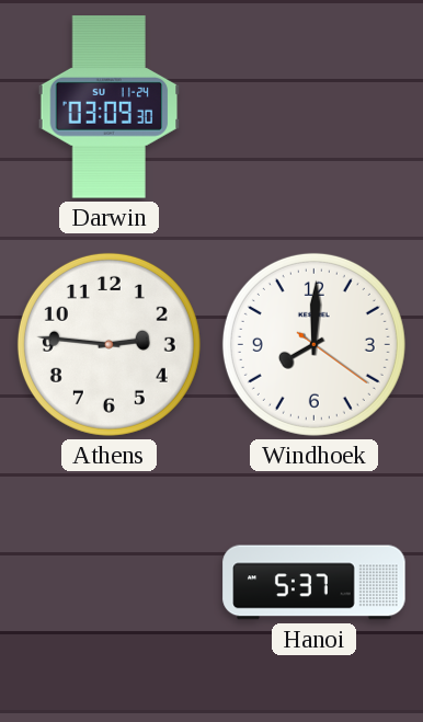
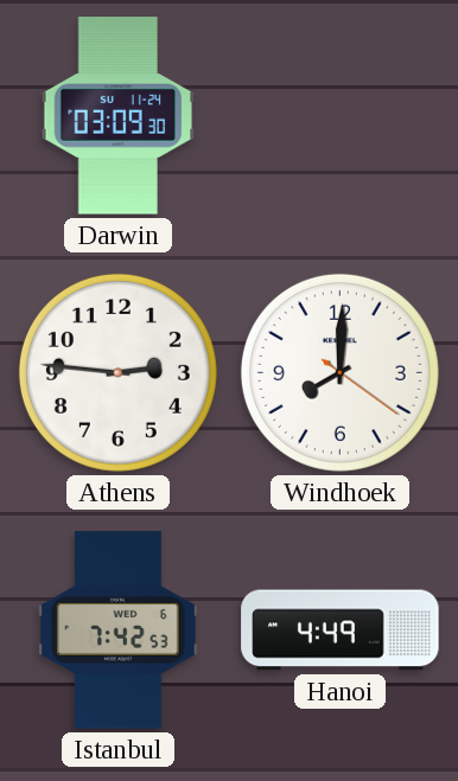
Istanbul: none -> 7:42
Hanoi: 5:37 -> 4:49
